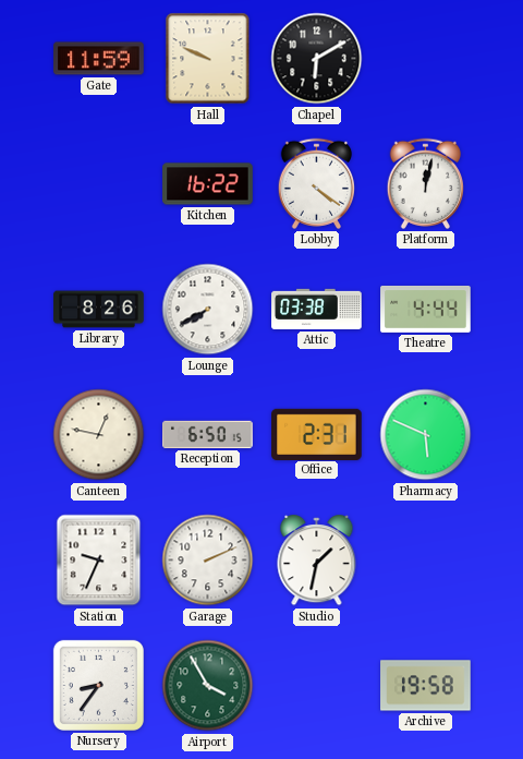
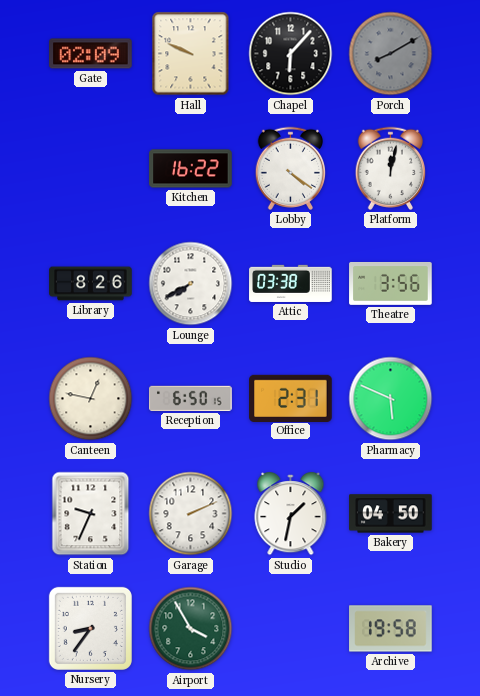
Gate: 11:59 -> 02:09
Chapel: 6:10 -> 6:07
Porch: none -> 8:10
Theatre: 4:44 -> 3:56
Bakery: none -> 04:50
